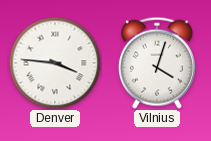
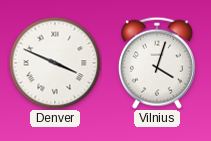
Denver: 3:46 -> 3:49
